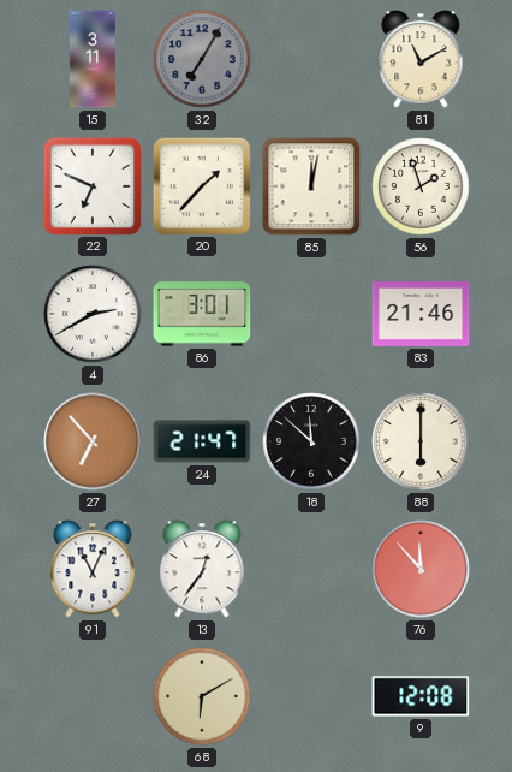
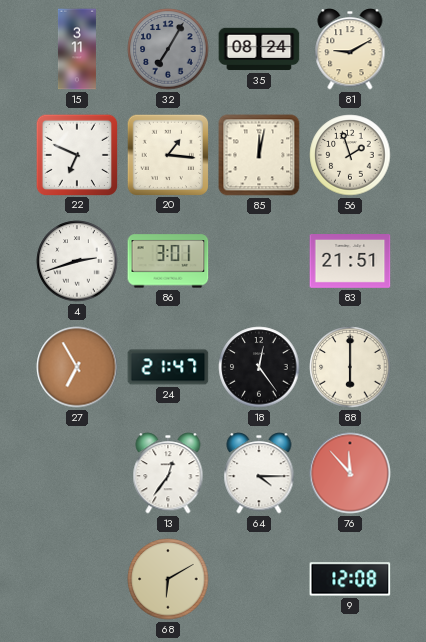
35: none -> 08:24
81: 11:10 -> 9:10
20: 1:37 -> 1:16
4: 2:40 -> 2:42
83: 21:46 -> 21:51
27: 6:53 -> 6:55
18: 11:52 -> 12:24
91: 11:04 -> none
64: none -> 4:15
